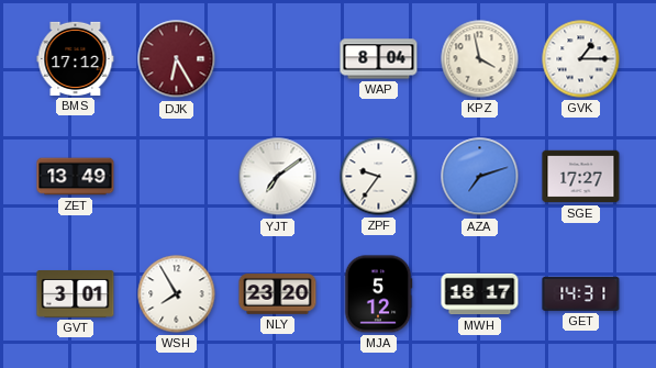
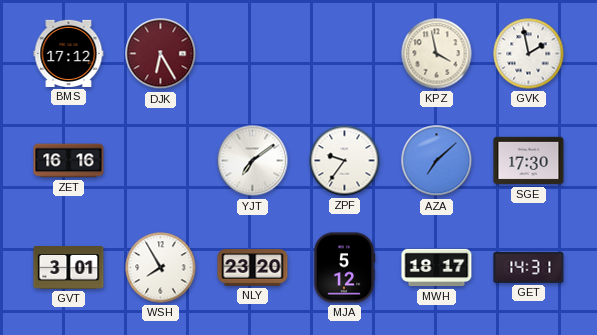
WAP: 8:04 -> none
GVK: 1:15 -> 1:58
ZET: 13:49 -> 16:16
AZA: 7:12 -> 7:08
SGE: 17:27 -> 17:30
